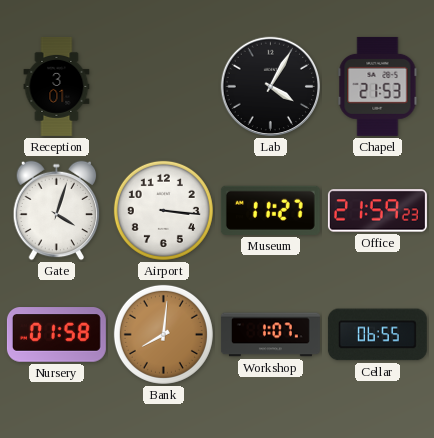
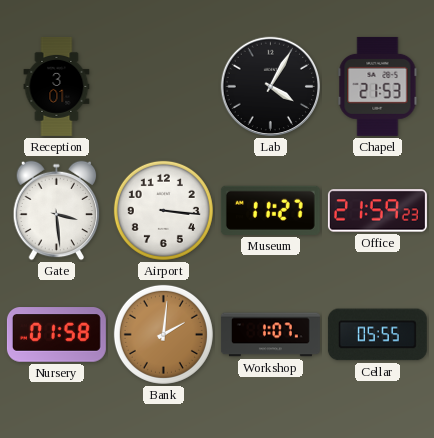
Gate: 4:03 -> 3:29
Bank: 8:01 -> 2:01
Cellar: 06:55 -> 05:55
